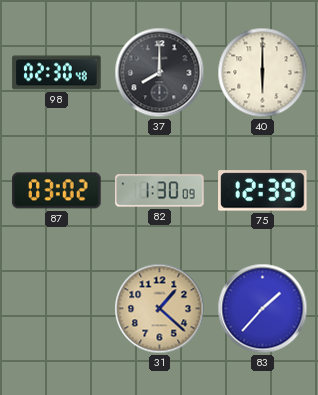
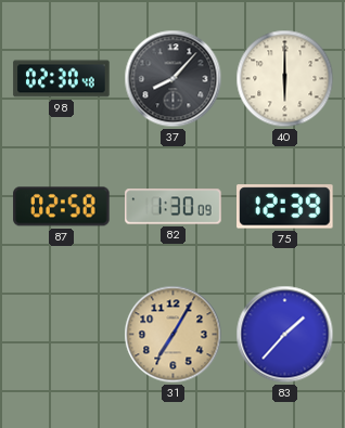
37: 8:00 -> 8:07
87: 03:02 -> 02:58
31: 1:22 -> 7:05
